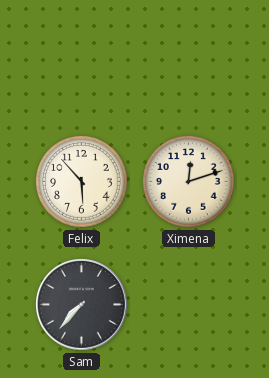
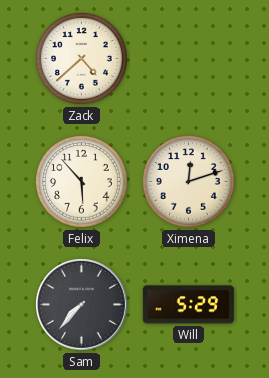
Zack: none -> 4:38
Will: none -> 5:29
